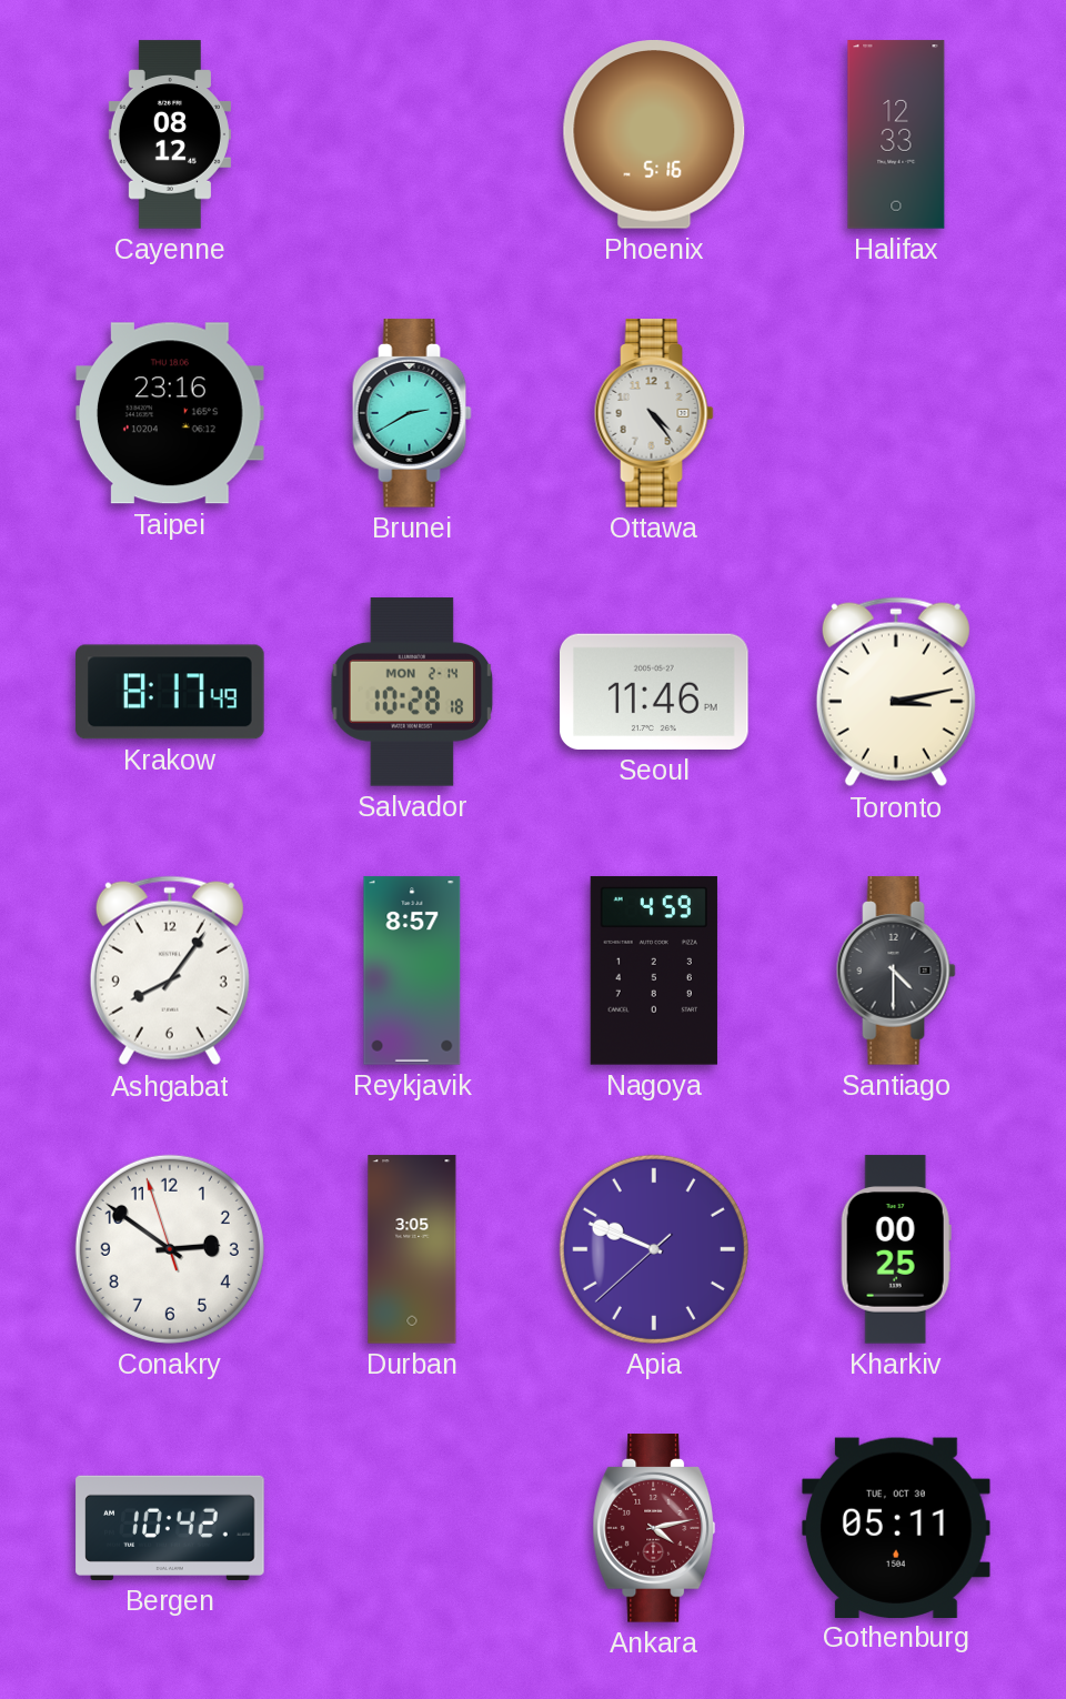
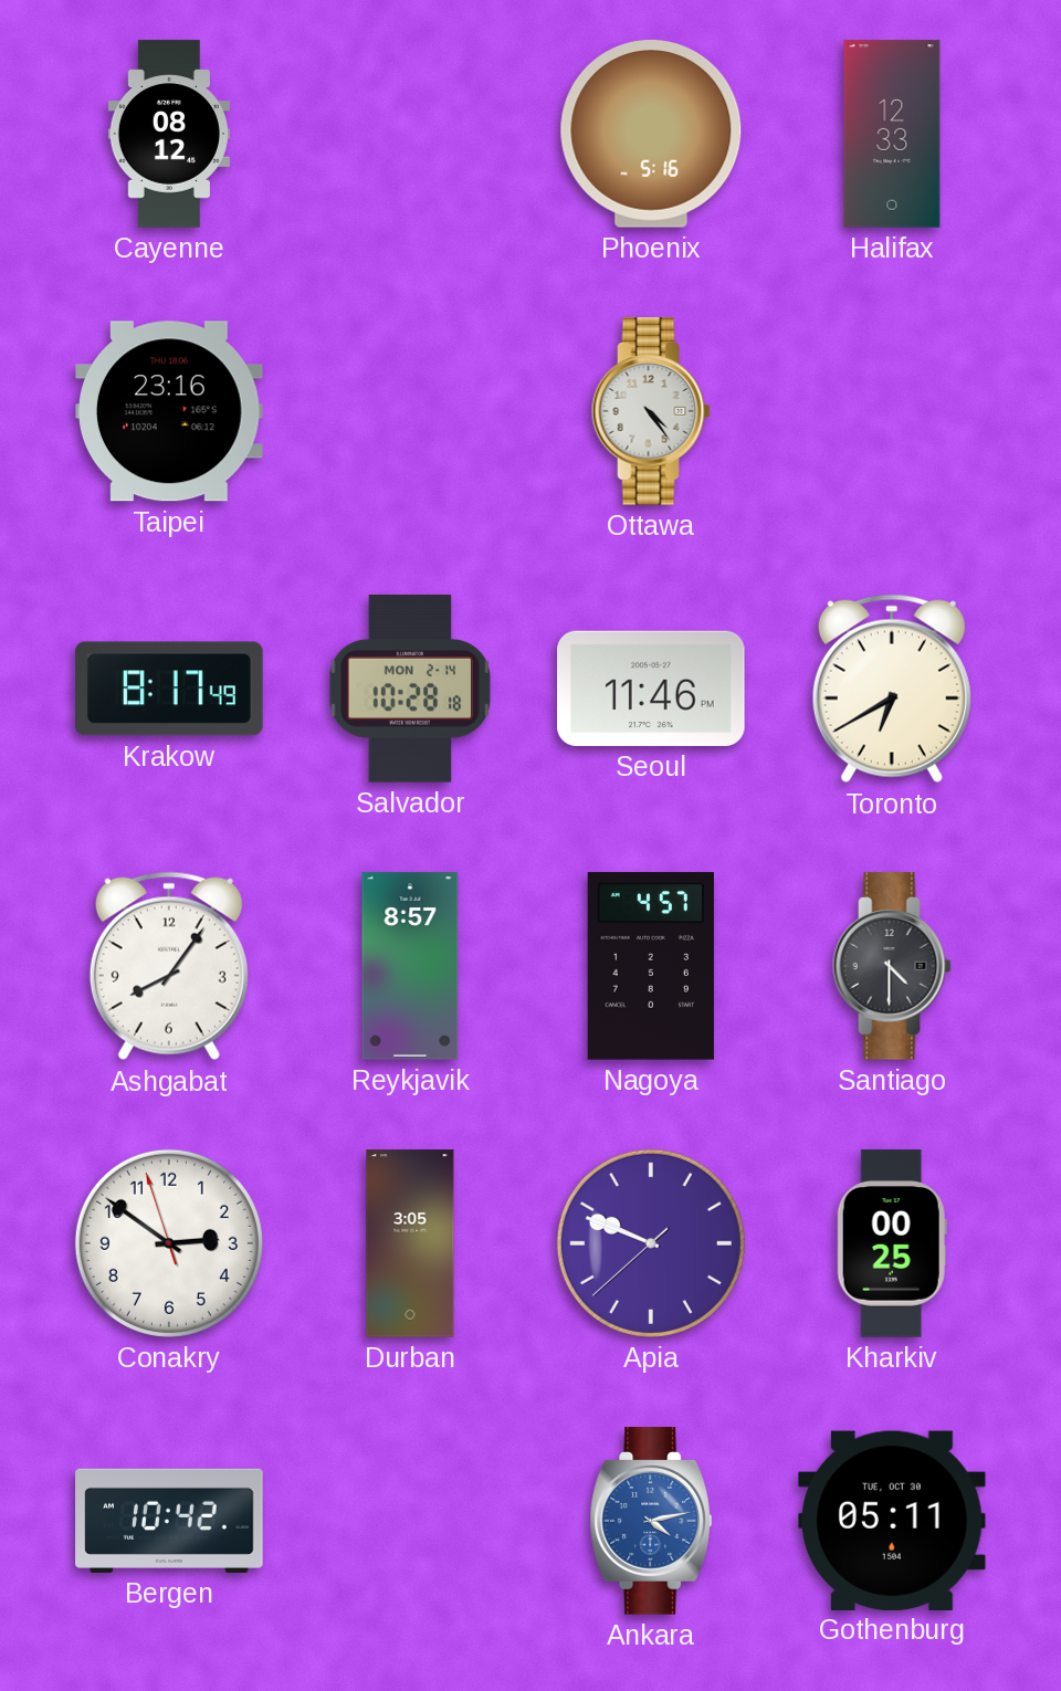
Brunei: 2:40 -> none
Toronto: 3:13 -> 6:40
Nagoya: 4:59 -> 4:57
Ankara dial: burgundy -> blue
